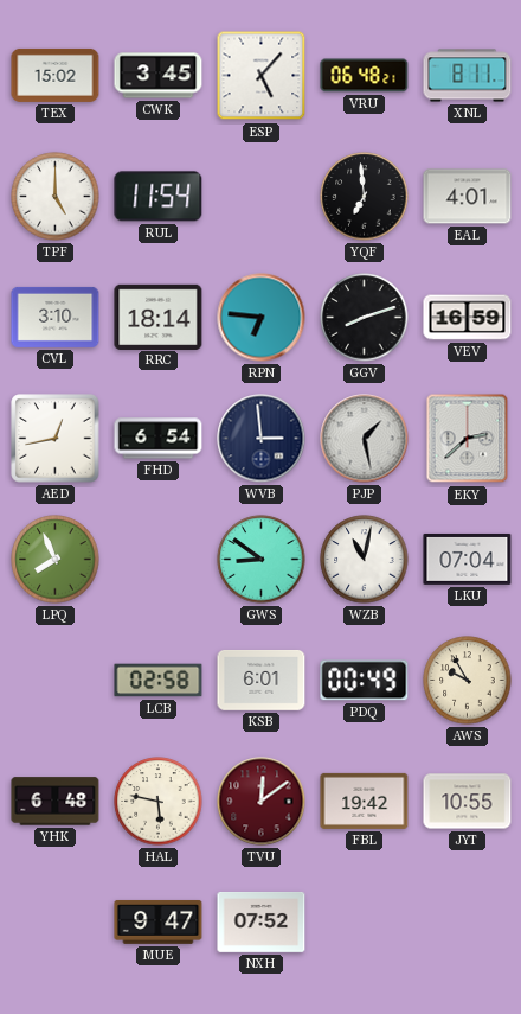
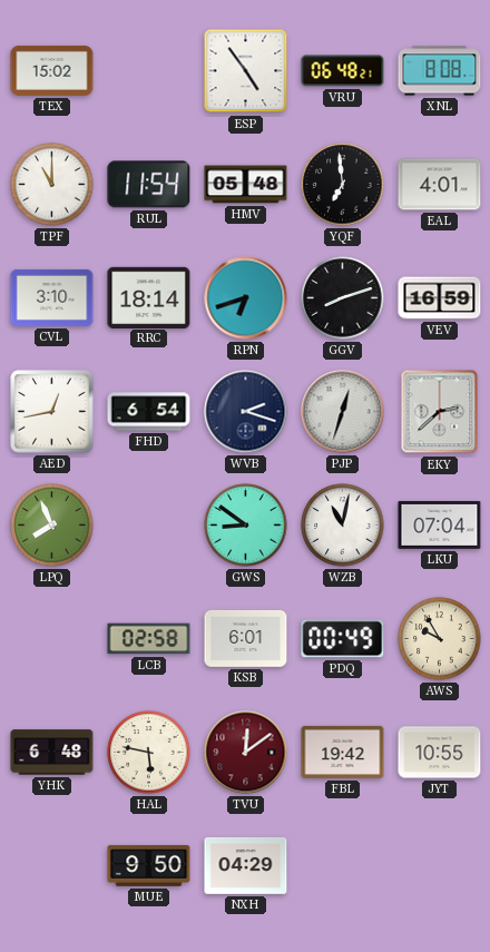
CWK: 3:45 -> none
ESP: 5:07 -> 4:54
XNL: 8:11 -> 8:08
TPF: 5:00 -> 11:00
HMV: none -> 05:48
RPN: 6:46 -> 6:42
WVB: 2:59 -> 2:18
PJP: 1:28 -> 12:33
MUE: 9:47 -> 9:50
NXH: 07:52 -> 04:29
